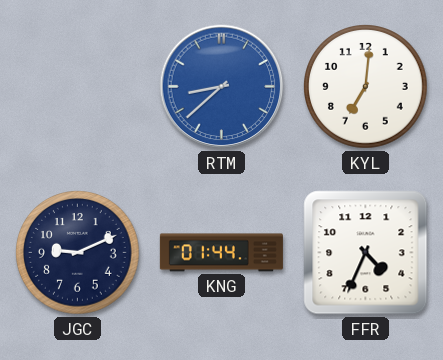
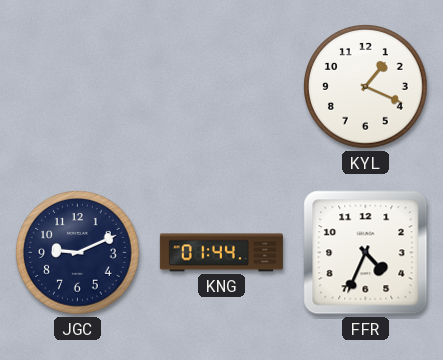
RTM: 8:38 -> none
KYL: 7:01 -> 1:19
